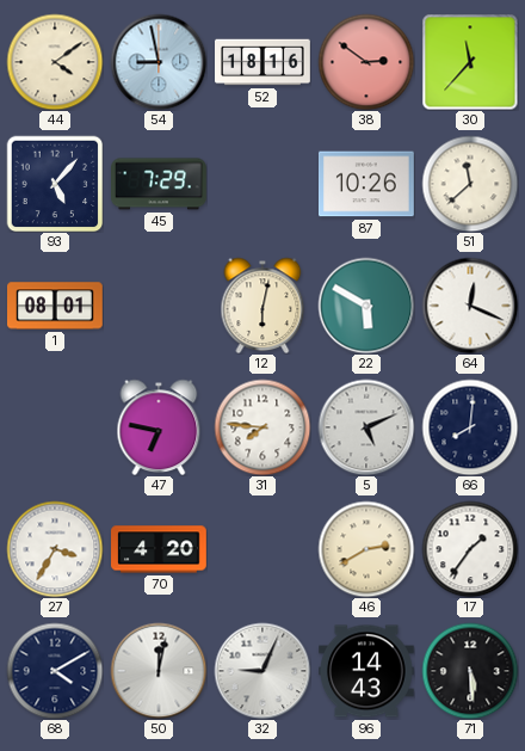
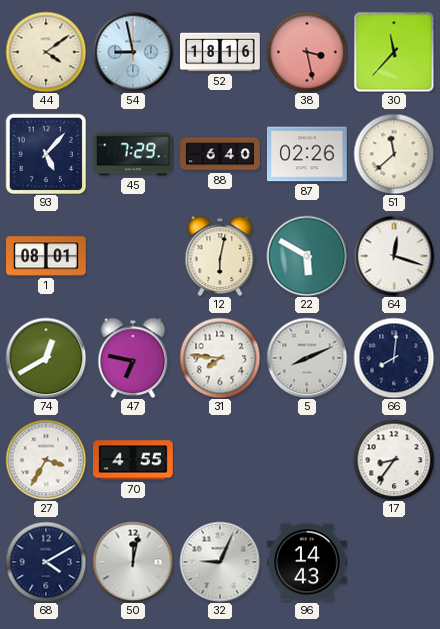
38: 2:51 -> 3:28
88: none -> 6:40
87: 10:26 -> 02:26
64: 12:19 -> 12:18
74: none -> 12:40
5: 5:11 -> 8:11
70: 4:20 -> 4:55
46: 2:40 -> none
17: 1:36 -> 8:36
71: 5:29 -> none
